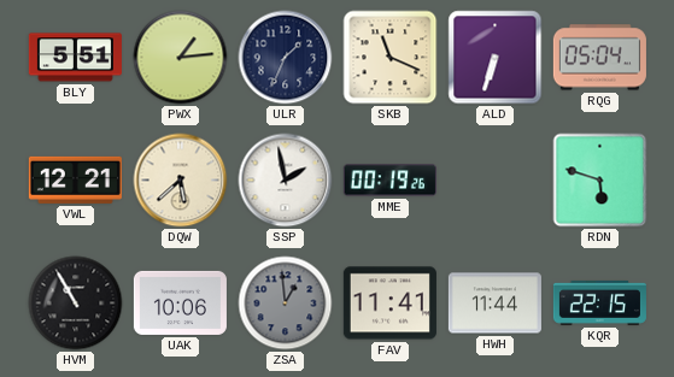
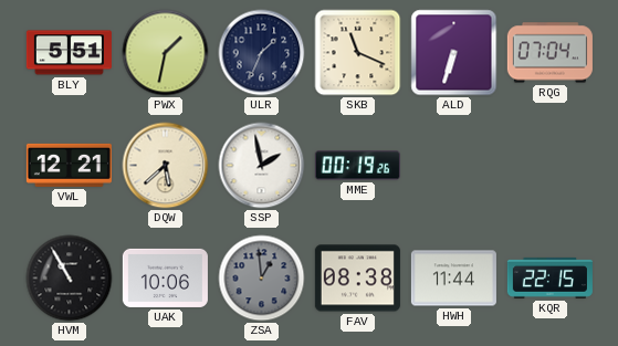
PWX: 1:14 -> 1:32
RQG: 05:04 -> 07:04
RDN: 5:48 -> none
FAV: 11:41 -> 08:38
